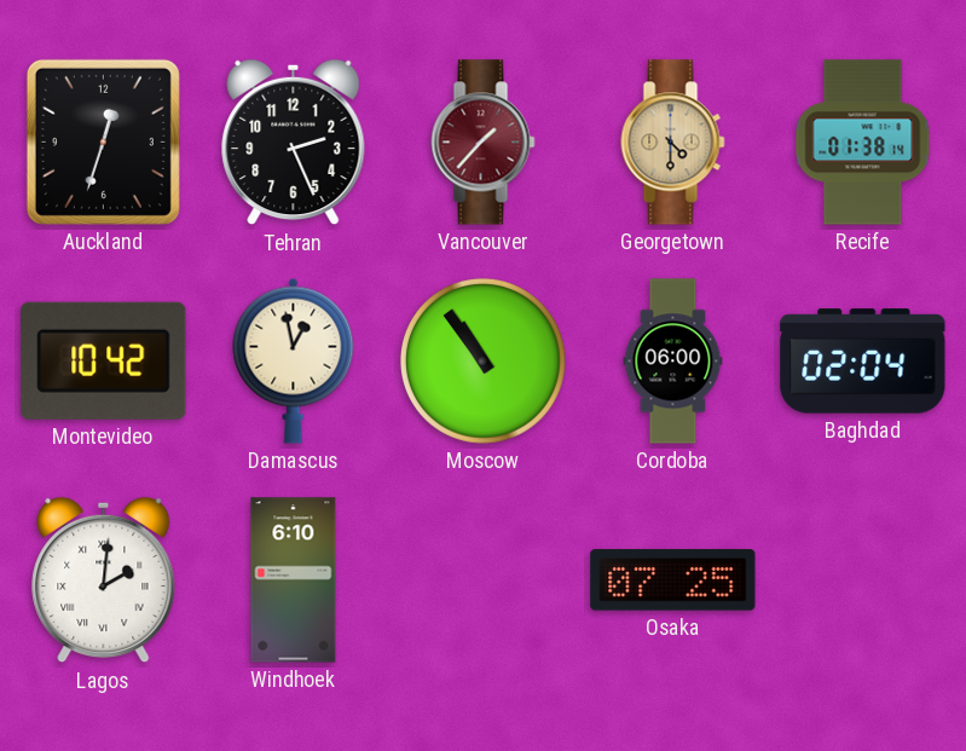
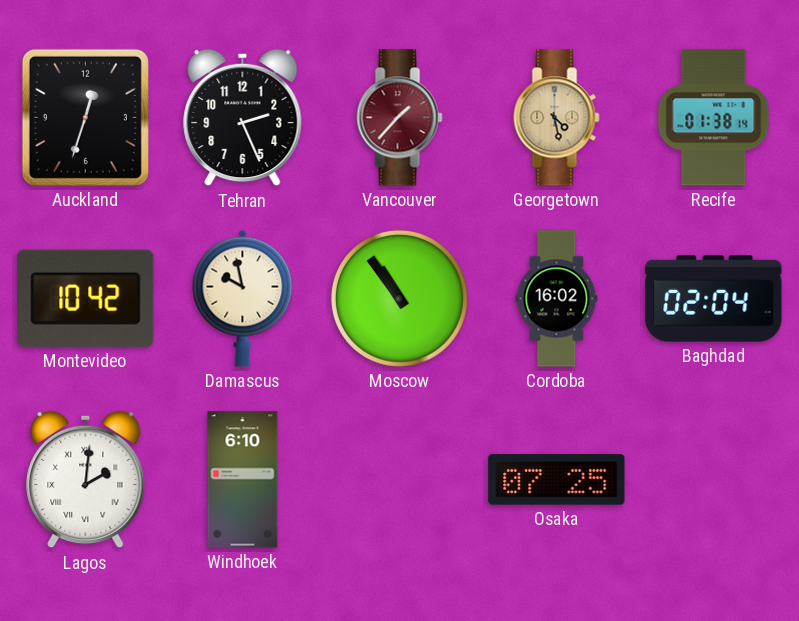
Georgetown: 4:30 -> 4:28
Damascus: 12:58 -> 9:58
Cordoba: 06:00 -> 16:02
